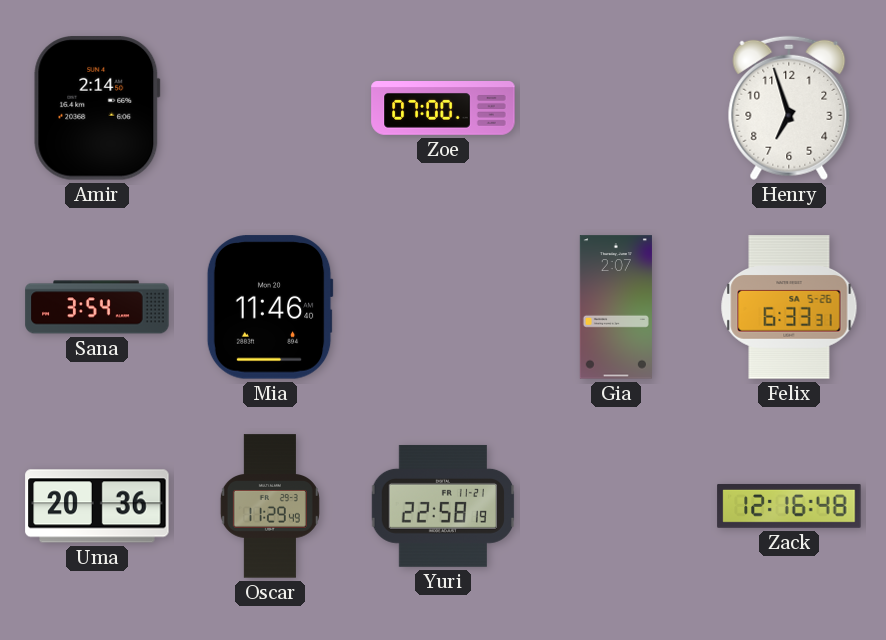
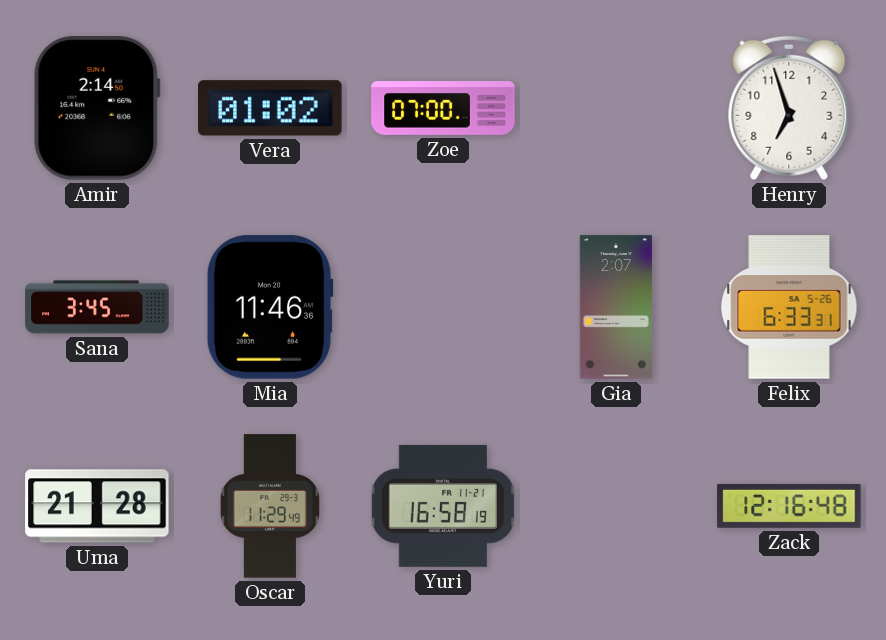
Vera: none -> 01:02
Sana: 3:54 -> 3:45
Mia: 11:46 -> 11:46:36
Uma: 20:36 -> 21:28
Yuri: 22:58 -> 16:58
